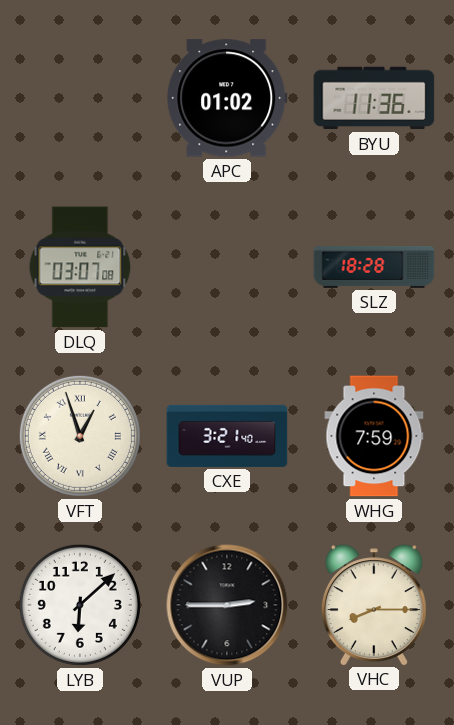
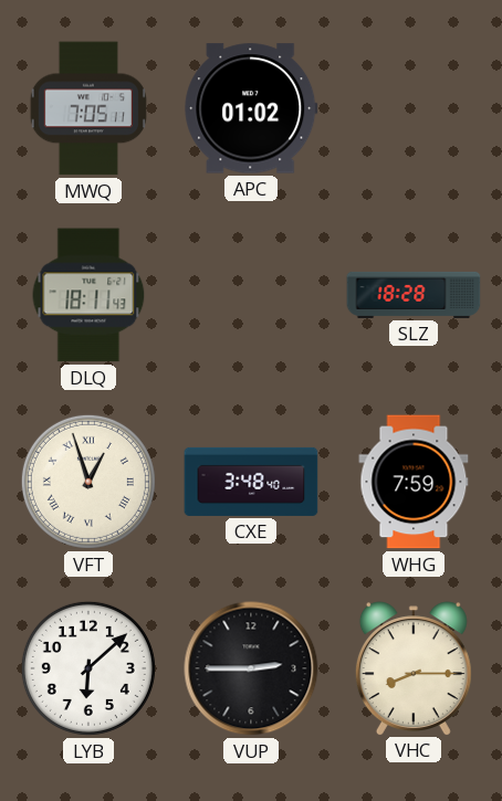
MWQ: none -> 7:05
BYU: 11:36 -> none
DLQ: 03:07 -> 18:11
CXE: 3:21 -> 3:48
